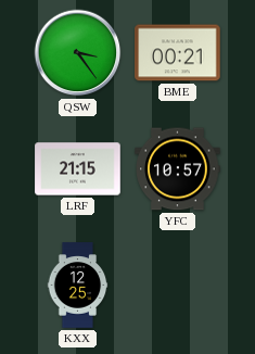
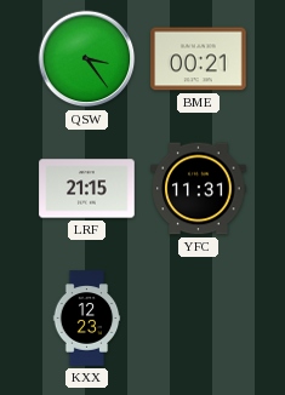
YFC: 10:57 -> 11:31
KXX: 12:25 -> 12:23
